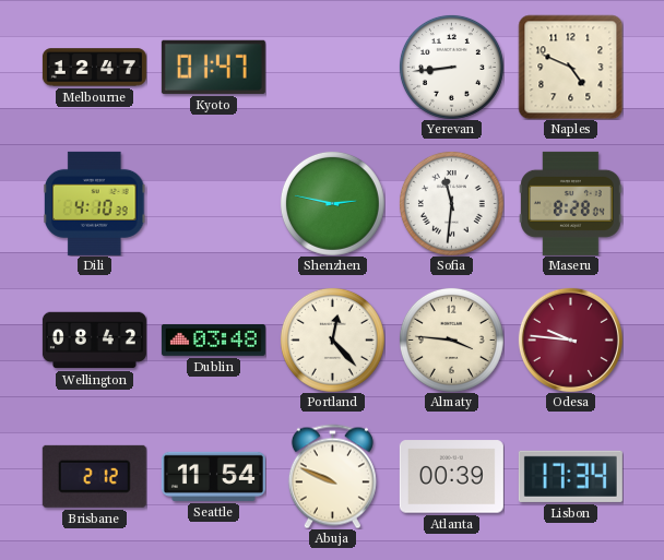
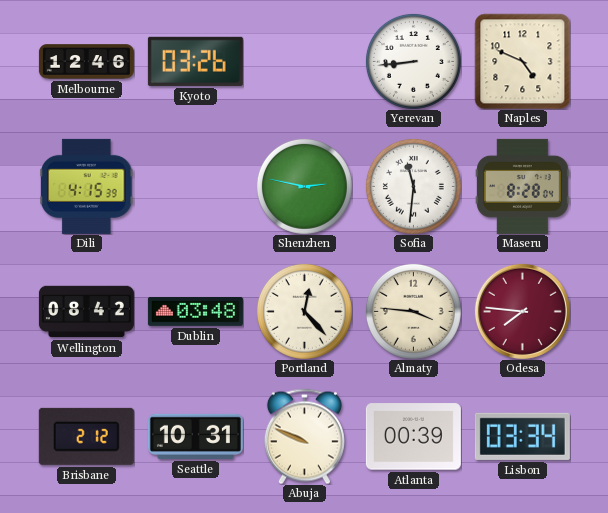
Melbourne: 12:47 -> 12:46
Kyoto: 01:47 -> 03:26
Dili: 4:10 -> 4:15
Odesa: 9:46 -> 7:46
Seattle: 11:54 -> 10:31
Lisbon: 17:34 -> 03:34
